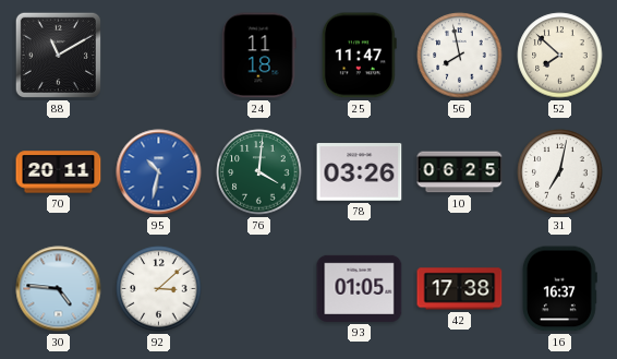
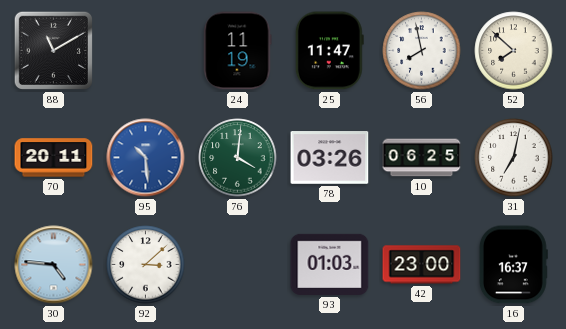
24: 11:18 -> 11:19
95: 10:32 -> 10:29
93: 01:05 -> 01:03
42: 17:38 -> 23:00
